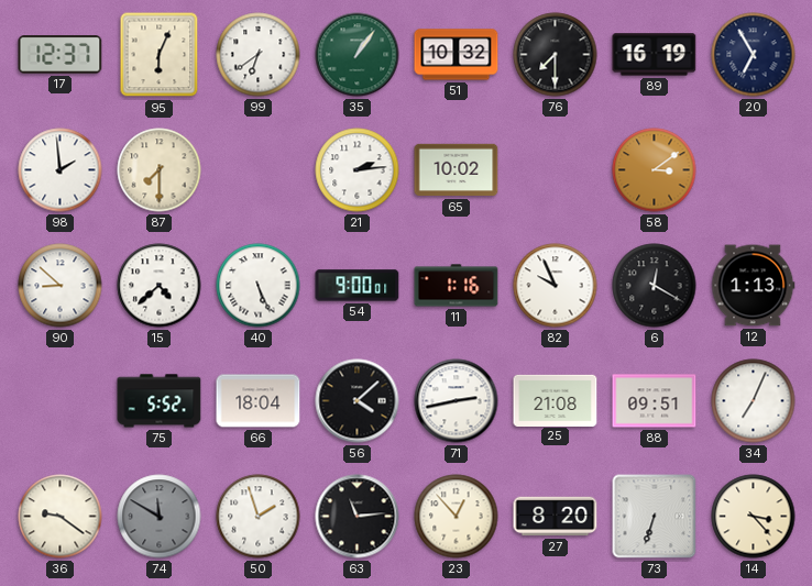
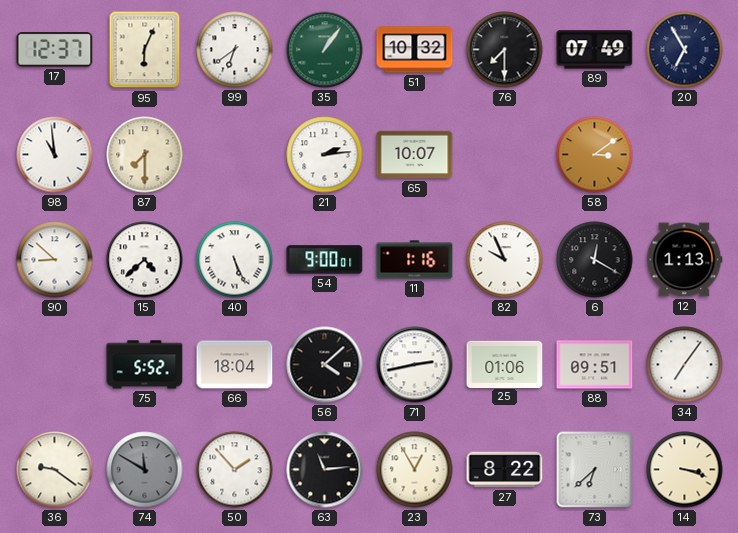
89: 16:19 -> 07:49
98: 1:59 -> 10:59
65: 10:02 -> 10:07
25: 21:08 -> 01:06
34: 7:04 -> 7:06
50: 1:57 -> 1:53
23: 12:53 -> 12:55
27: 8:20 -> 8:22
73: 6:33 -> 6:38
14: 3:23 -> 3:18
